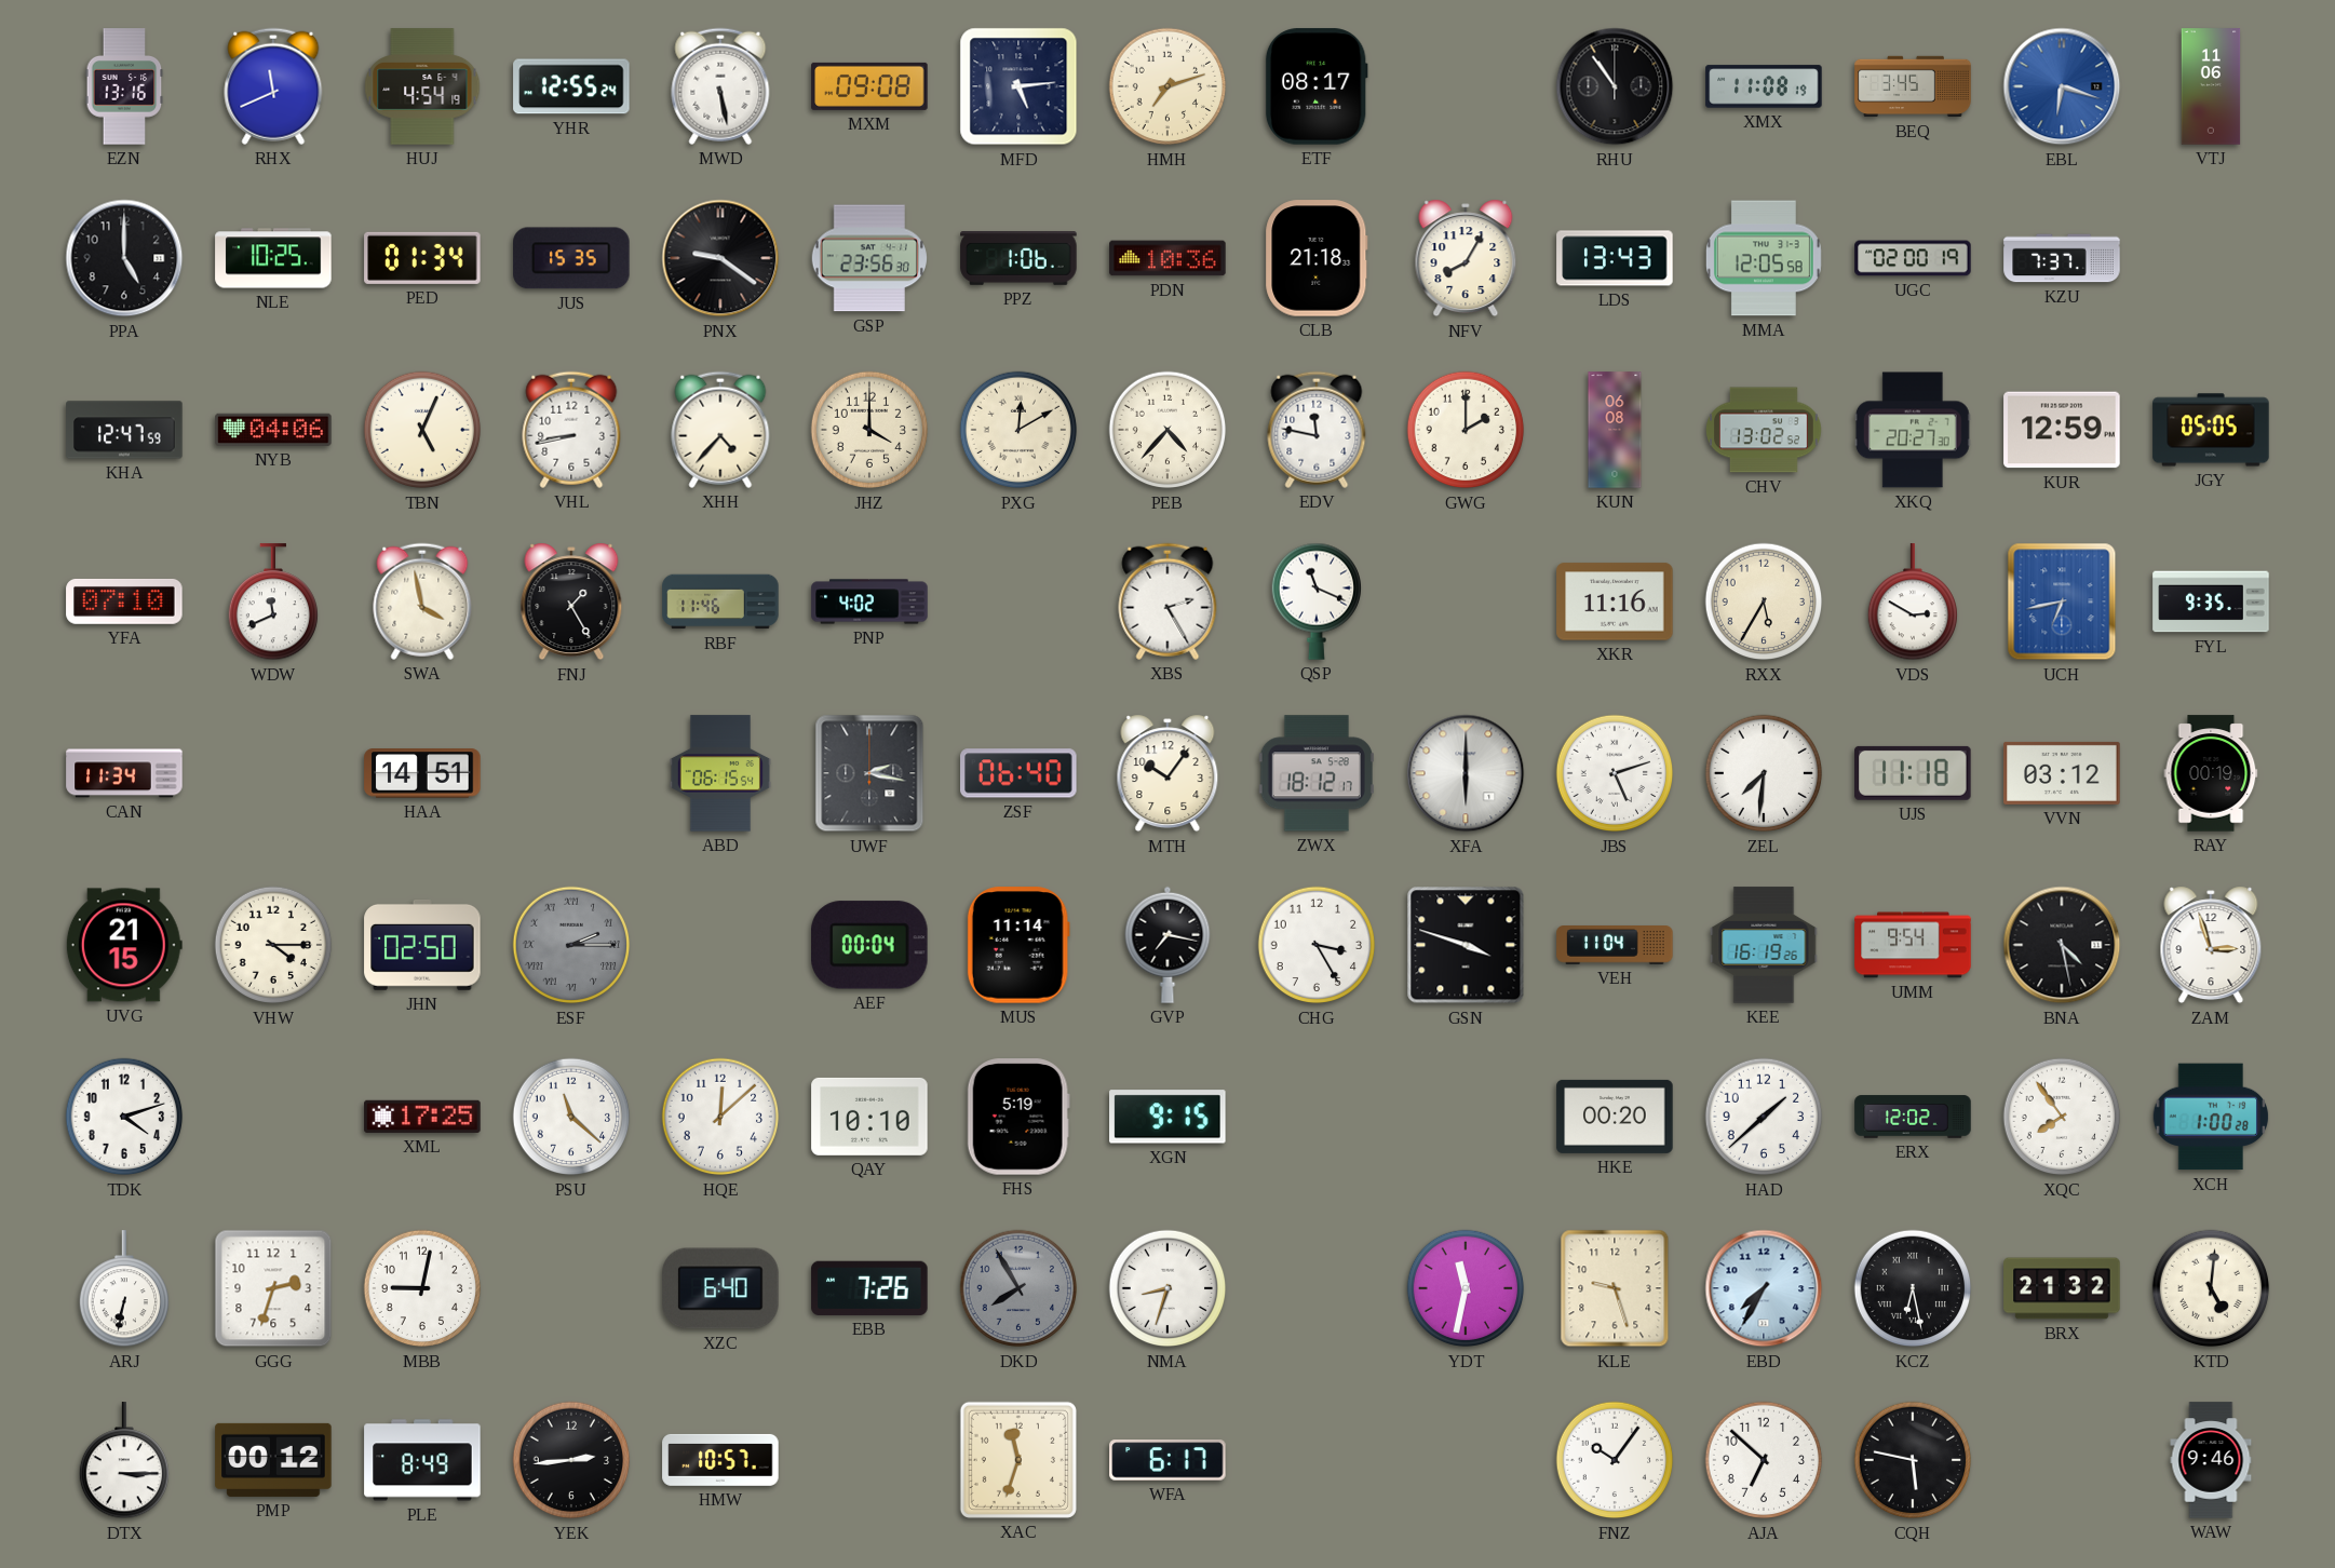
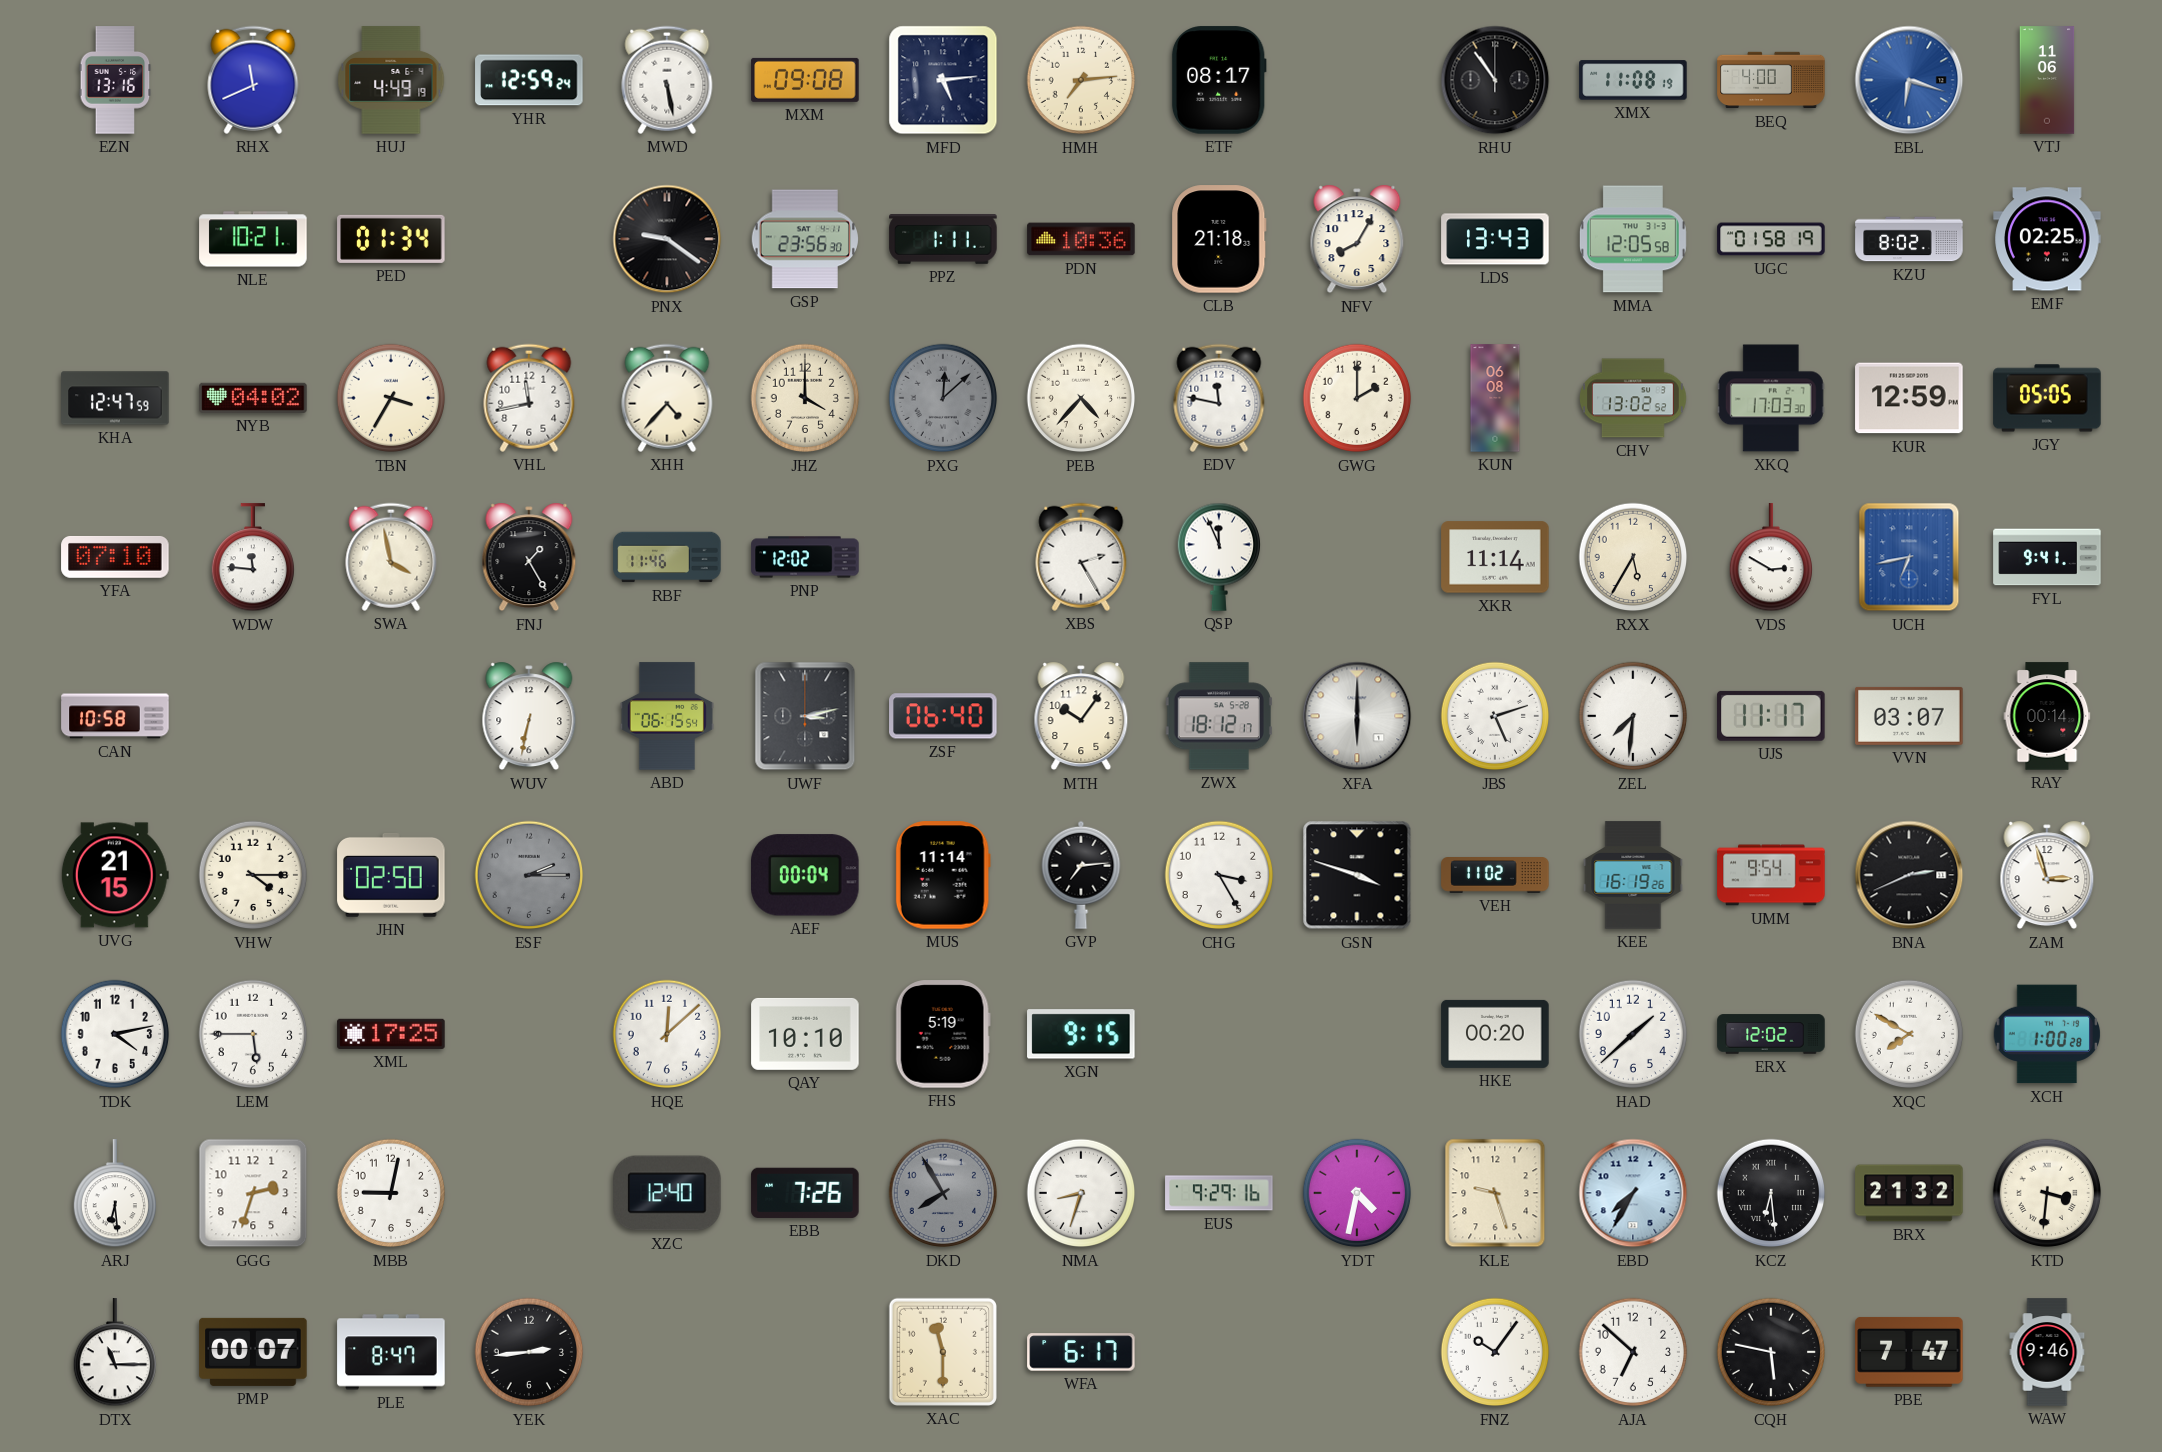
HUJ: 4:54 -> 4:49
YHR: 12:55 -> 12:59
HMH: 7:12 -> 7:14
BEQ: 3:45 -> 4:00
PPA: 5:00 -> none
NLE: 10:25 -> 10:21
JUS: 15:35 -> none
PPZ: 1:06 -> 1:11
UGC: 02:00 -> 01:58
KZU: 7:37 -> 8:02
EMF: none -> 02:25
NYB: 04:06 -> 04:02
TBN: 5:04 -> 3:35
VHL: 8:43 -> 11:43
PXG: 12:10 -> 12:08
PXG dial: cream -> grey
XKQ: 20:27 -> 17:03
WDW: 11:41 -> 11:46
PNP: 4:02 -> 12:02
QSP: 11:19 -> 11:56
XKR: 11:16 -> 11:14
FYL: 9:35 -> 9:41
CAN: 11:34 -> 10:58
HAA: 14:51 -> none
WUV: none -> 6:32
UWF: 2:17 -> 3:13
UJS: 11:18 -> 11:17
VVN: 03:12 -> 03:07
RAY: 00:19 -> 00:14
ESF numerals: Roman -> Arabic
GVP: 7:17 -> 7:14
VEH: 11:04 -> 11:02
BNA: 4:28 -> 2:41
TDK: 4:12 -> 4:13
LEM: none -> 5:45
PSU: 11:22 -> none
XQC: 7:54 -> 7:50
ARJ: 6:32 -> 6:29
XZC: 6:40 -> 12:40
EUS: none -> 9:29
YDT: 11:32 -> 4:32
KCZ: 6:28 -> 6:29
KTD: 5:01 -> 3:31
DTX: 3:15 -> 11:15
PMP: 00:12 -> 00:07
PLE: 8:49 -> 8:47
HMW: 10:57 -> none
XAC: 11:33 -> 11:30
PBE: none -> 7:47
